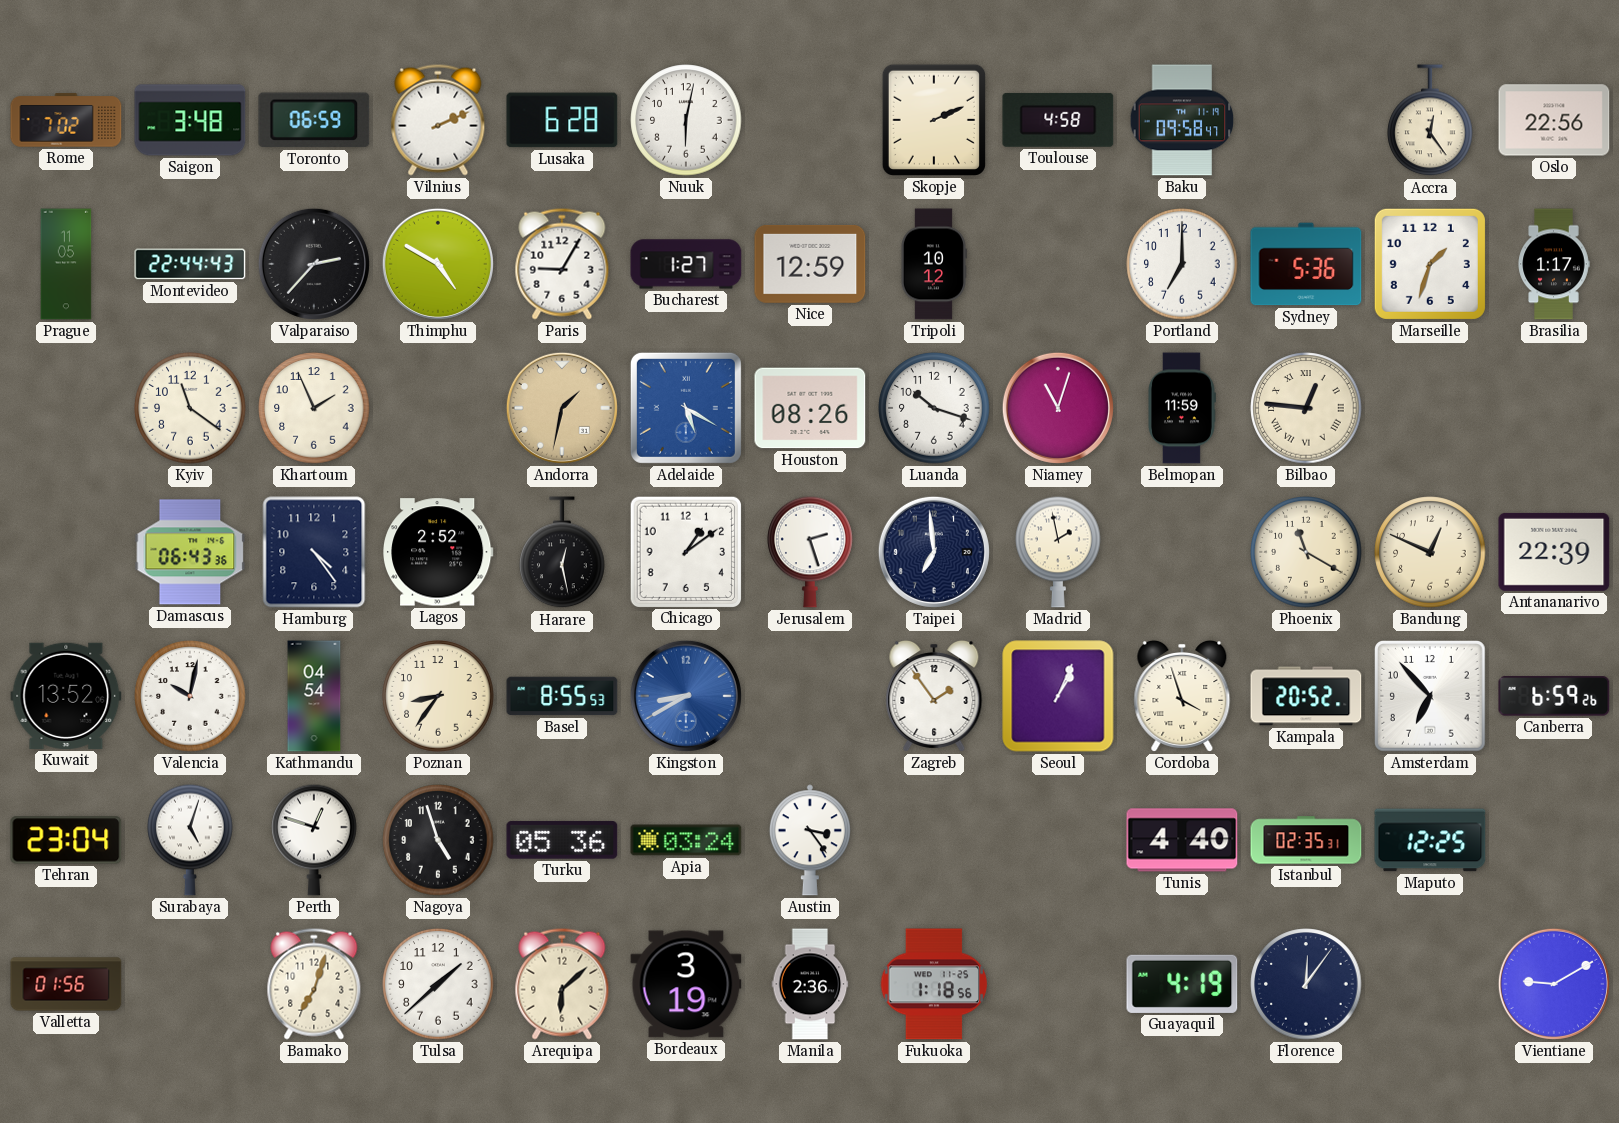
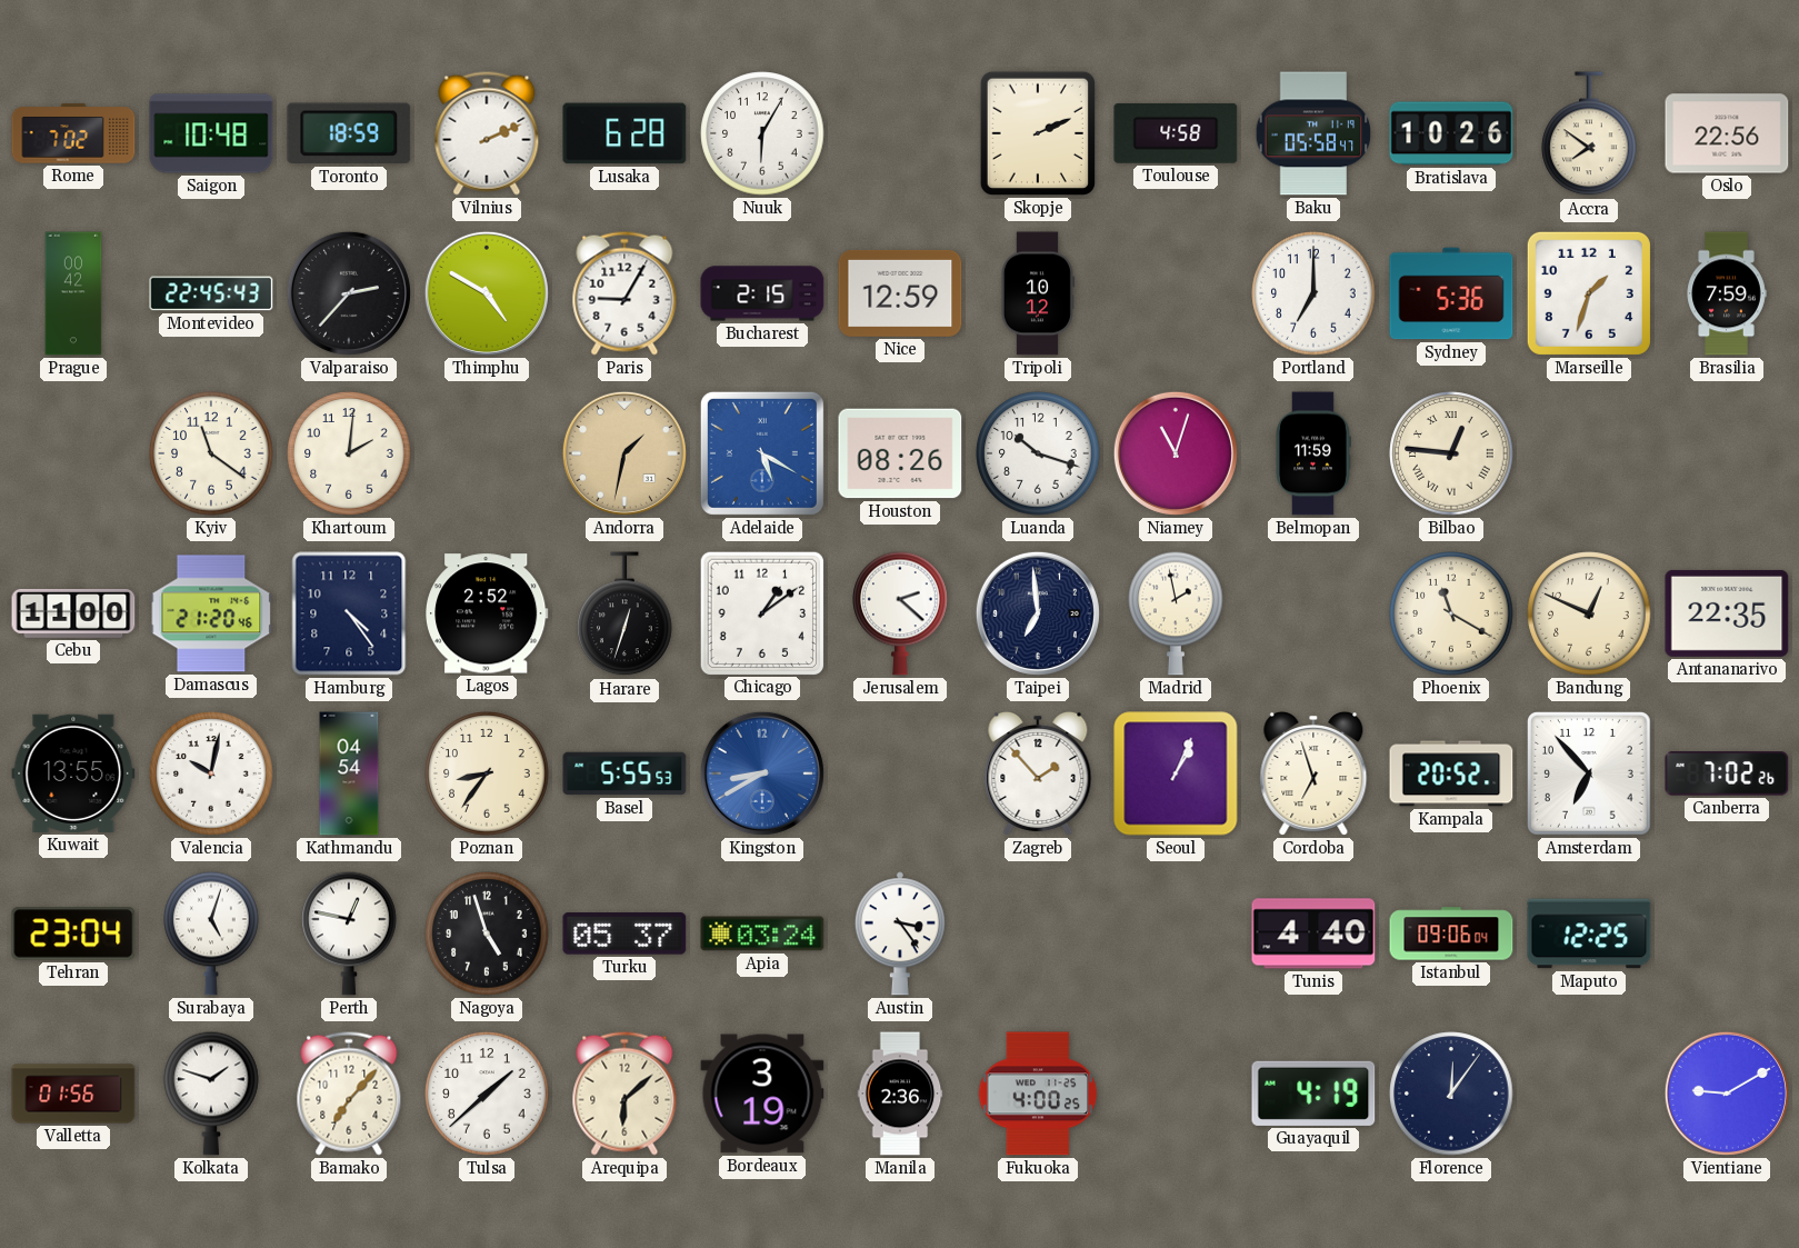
Saigon: 3:48 -> 10:48
Toronto: 06:59 -> 18:59
Nuuk: 6:02 -> 6:05
Baku: 09:58 -> 05:58
Bratislava: none -> 10:26
Accra: 12:24 -> 7:51
Prague: 11:05 -> 00:42
Montevideo: 22:44 -> 22:45
Bucharest: 1:27 -> 2:15
Brasilia: 1:17 -> 7:59
Khartoum: 1:56 -> 2:01
Cebu: none -> 11:00
Damascus: 06:43 -> 21:20
Harare: 12:28 -> 12:33
Jerusalem: 2:27 -> 2:22
Antananarivo: 22:39 -> 22:35
Kuwait: 13:52 -> 13:55
Basel: 8:55 -> 5:55
Zagreb: 1:54 -> 1:53
Cordoba: 3:57 -> 6:57
Canberra: 6:59 -> 7:02
Perth: 12:48 -> 12:47
Turku: 05:36 -> 05:37
Istanbul: 02:35 -> 09:06
Kolkata: none -> 1:48
Bamako: 7:03 -> 7:07
Fukuoka: 1:18 -> 4:00
